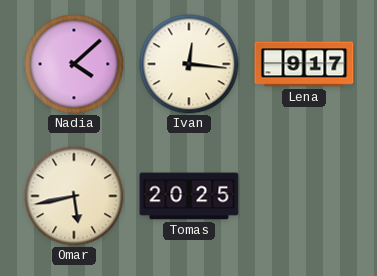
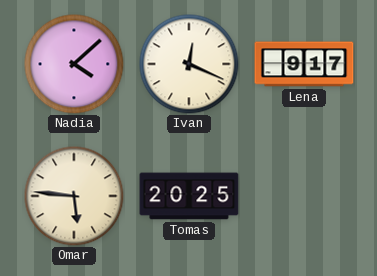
Ivan: 12:16 -> 12:19
Omar: 5:43 -> 5:46
